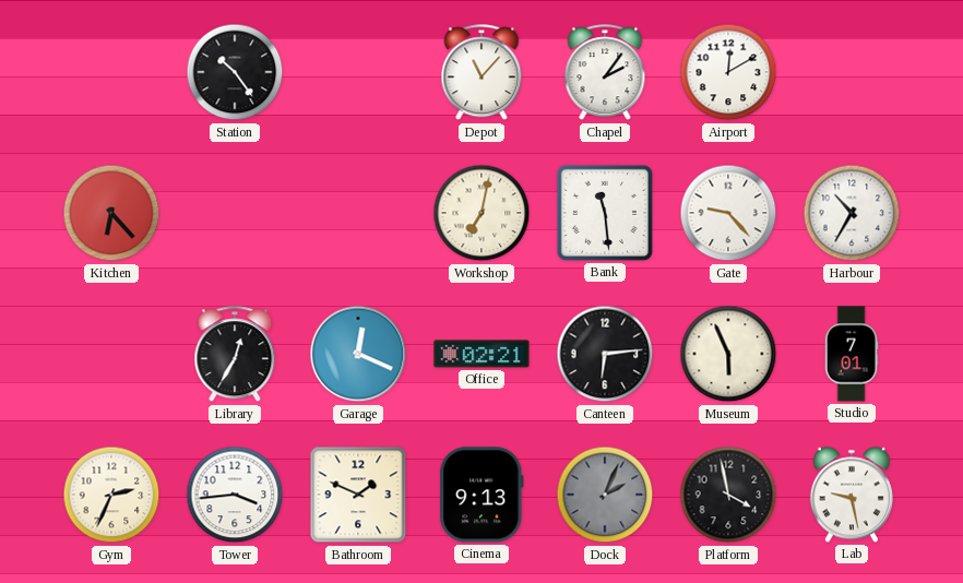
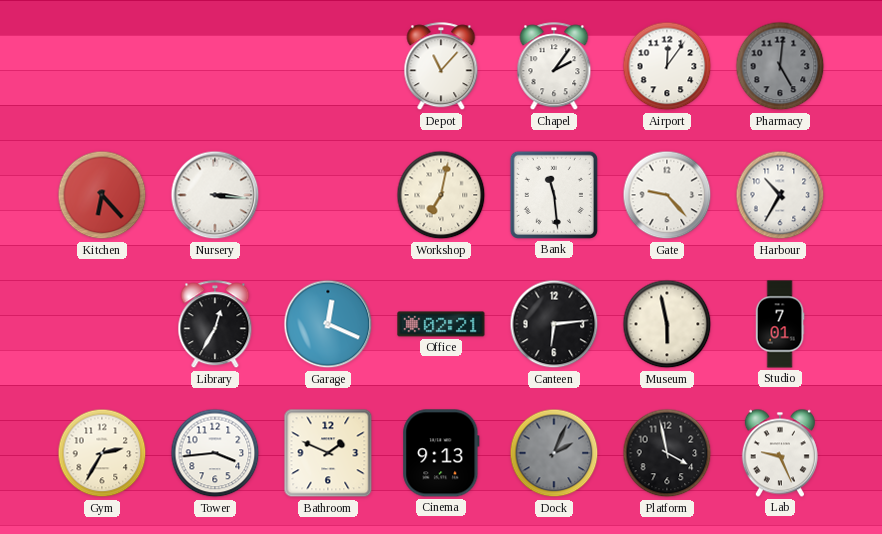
Station: 10:24 -> none
Airport: 12:10 -> 12:06
Pharmacy: none -> 5:01
Nursery: none -> 3:16
Museum: 5:56 -> 5:58
Gym: 2:34 -> 2:35
Lab: 9:28 -> 9:26
